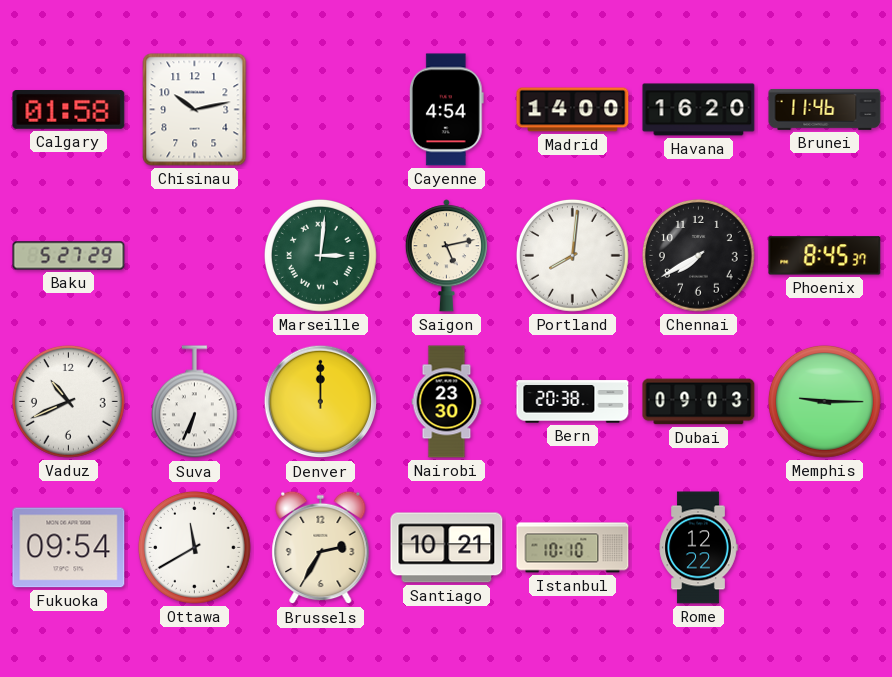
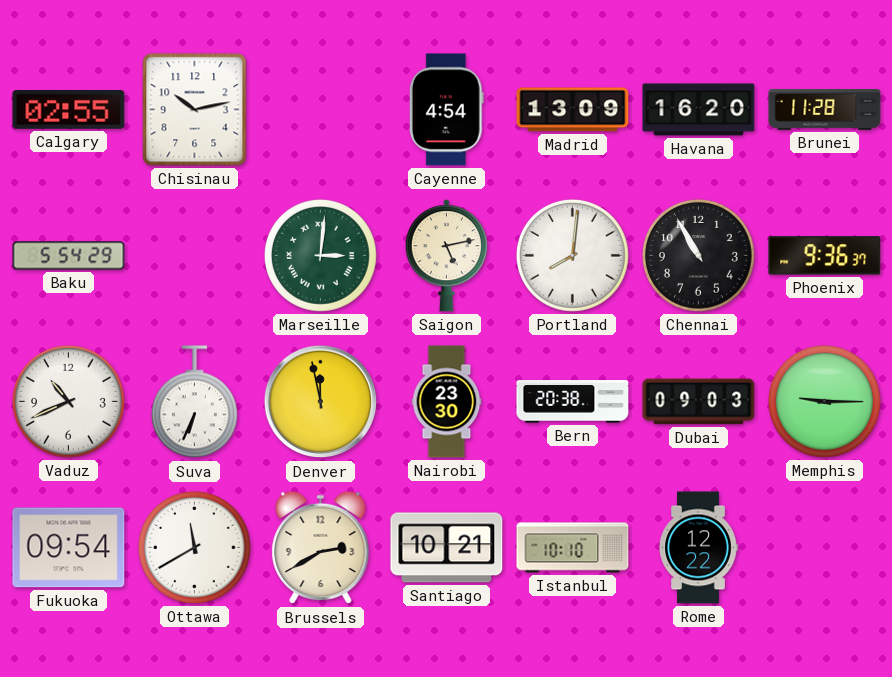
Calgary: 01:58 -> 02:55
Madrid: 14:00 -> 13:09
Brunei: 11:46 -> 11:28
Baku: 5:27 -> 5:54
Chennai: 7:40 -> 10:55
Phoenix: 8:45 -> 9:36
Denver: 12:00 -> 11:58
Brussels: 2:35 -> 2:40
